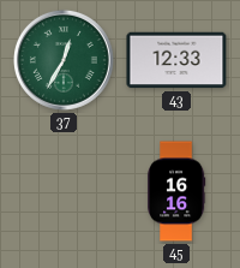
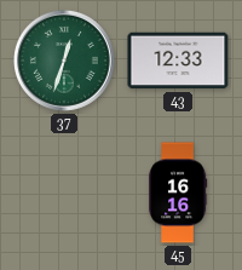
37: 12:35 -> 12:33
